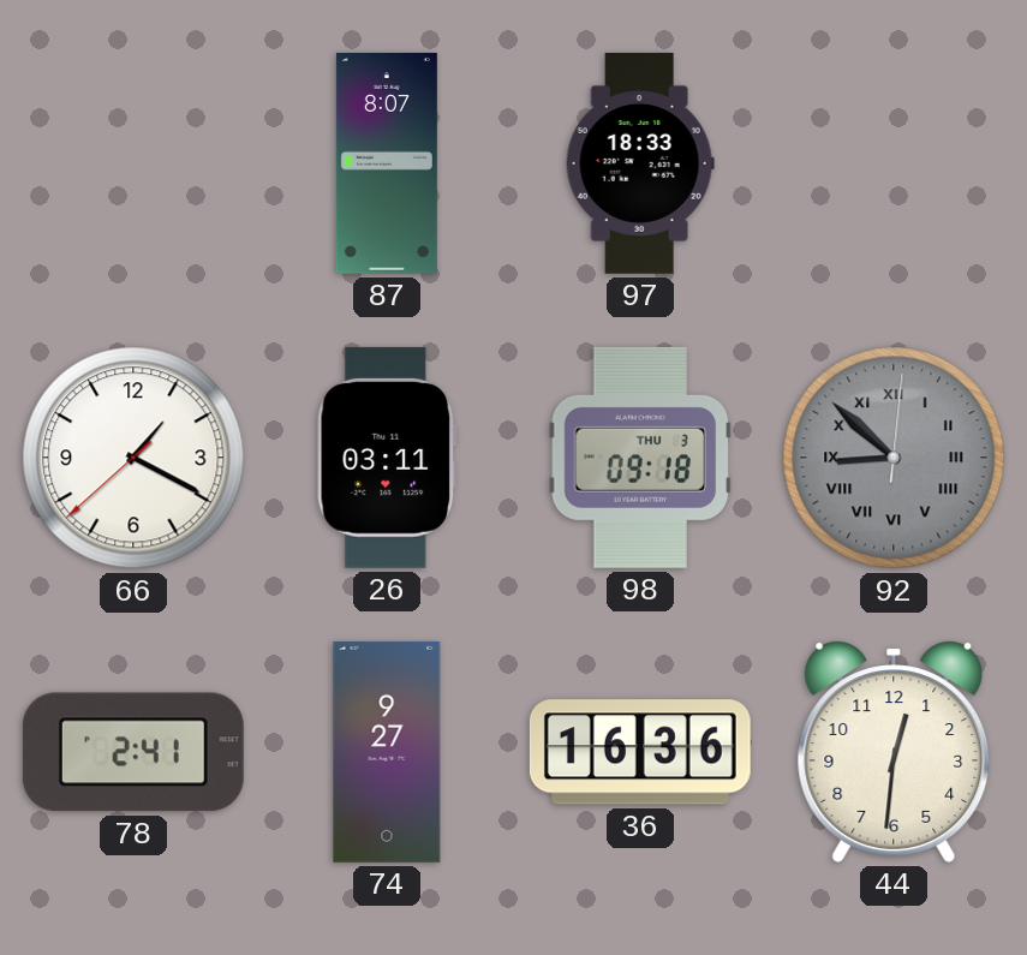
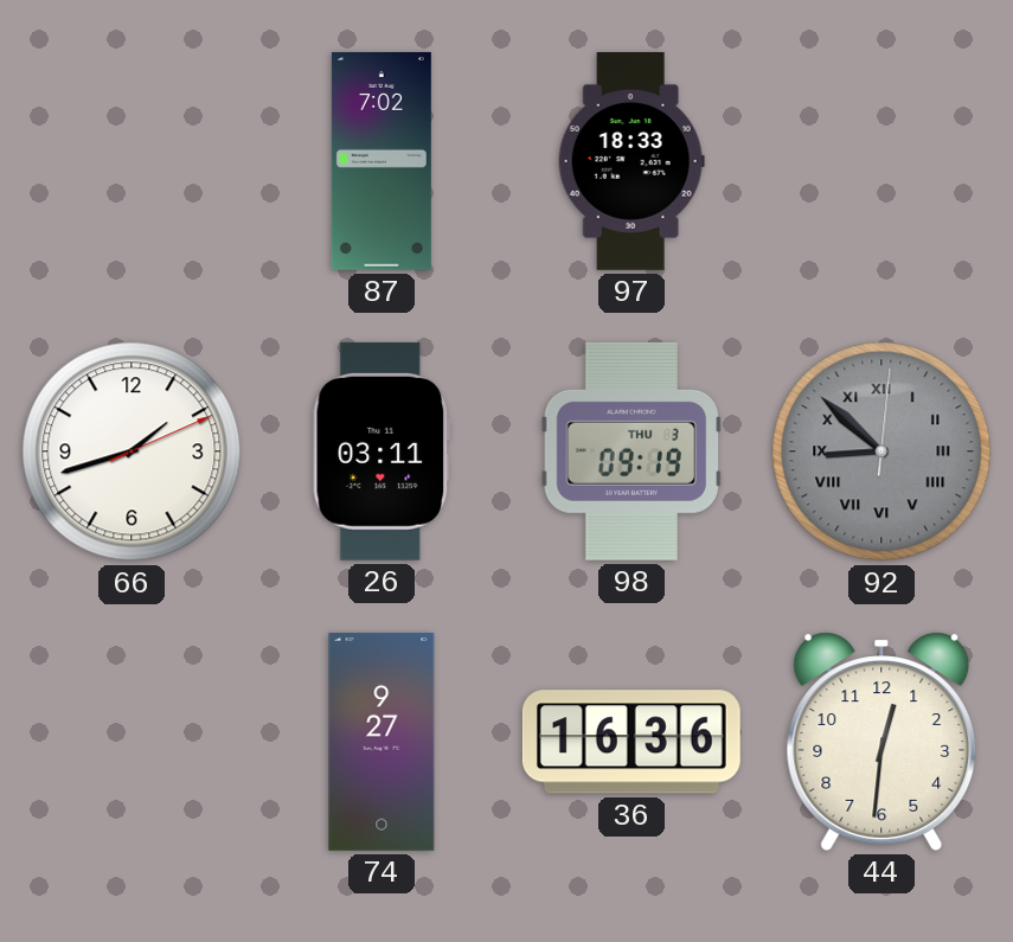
87: 8:07 -> 7:02
66: 1:19 -> 1:42
98: 09:18 -> 09:19
78: 2:41 -> none
